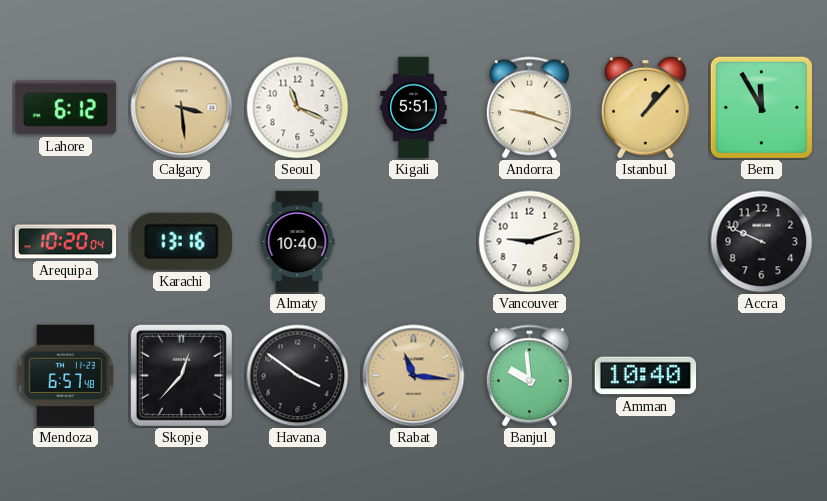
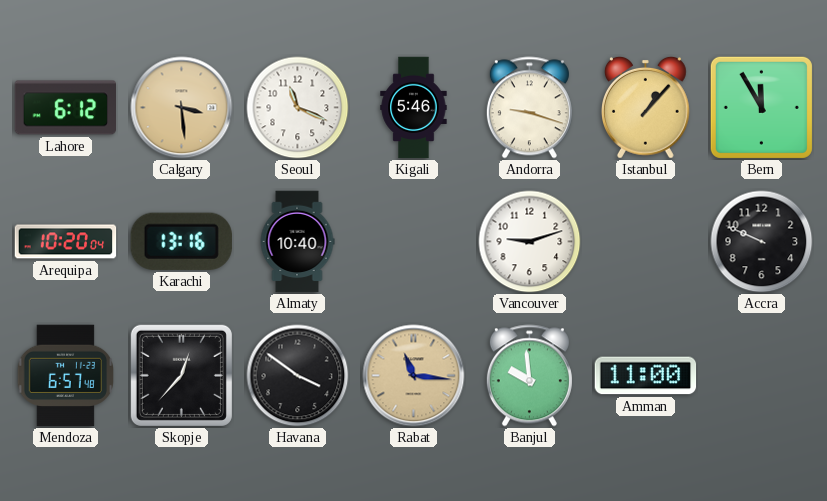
Kigali: 5:51 -> 5:46
Amman: 10:40 -> 11:00
